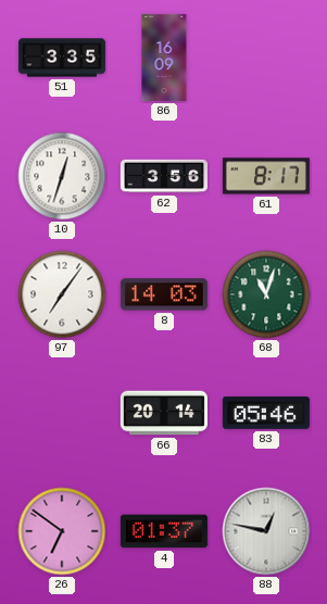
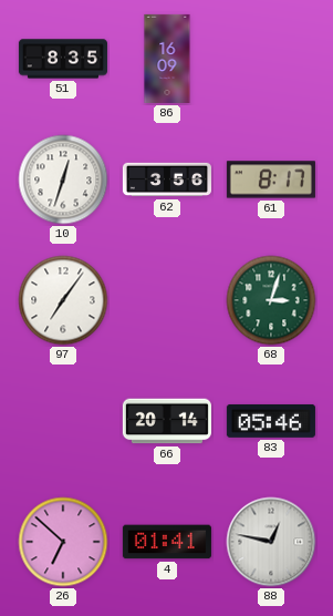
51: 3:35 -> 8:35
8: 14:03 -> none
68: 11:03 -> 3:03
26: 6:51 -> 6:52
4: 01:37 -> 01:41
